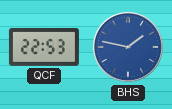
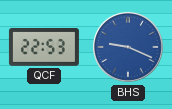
BHS: 1:47 -> 9:19
